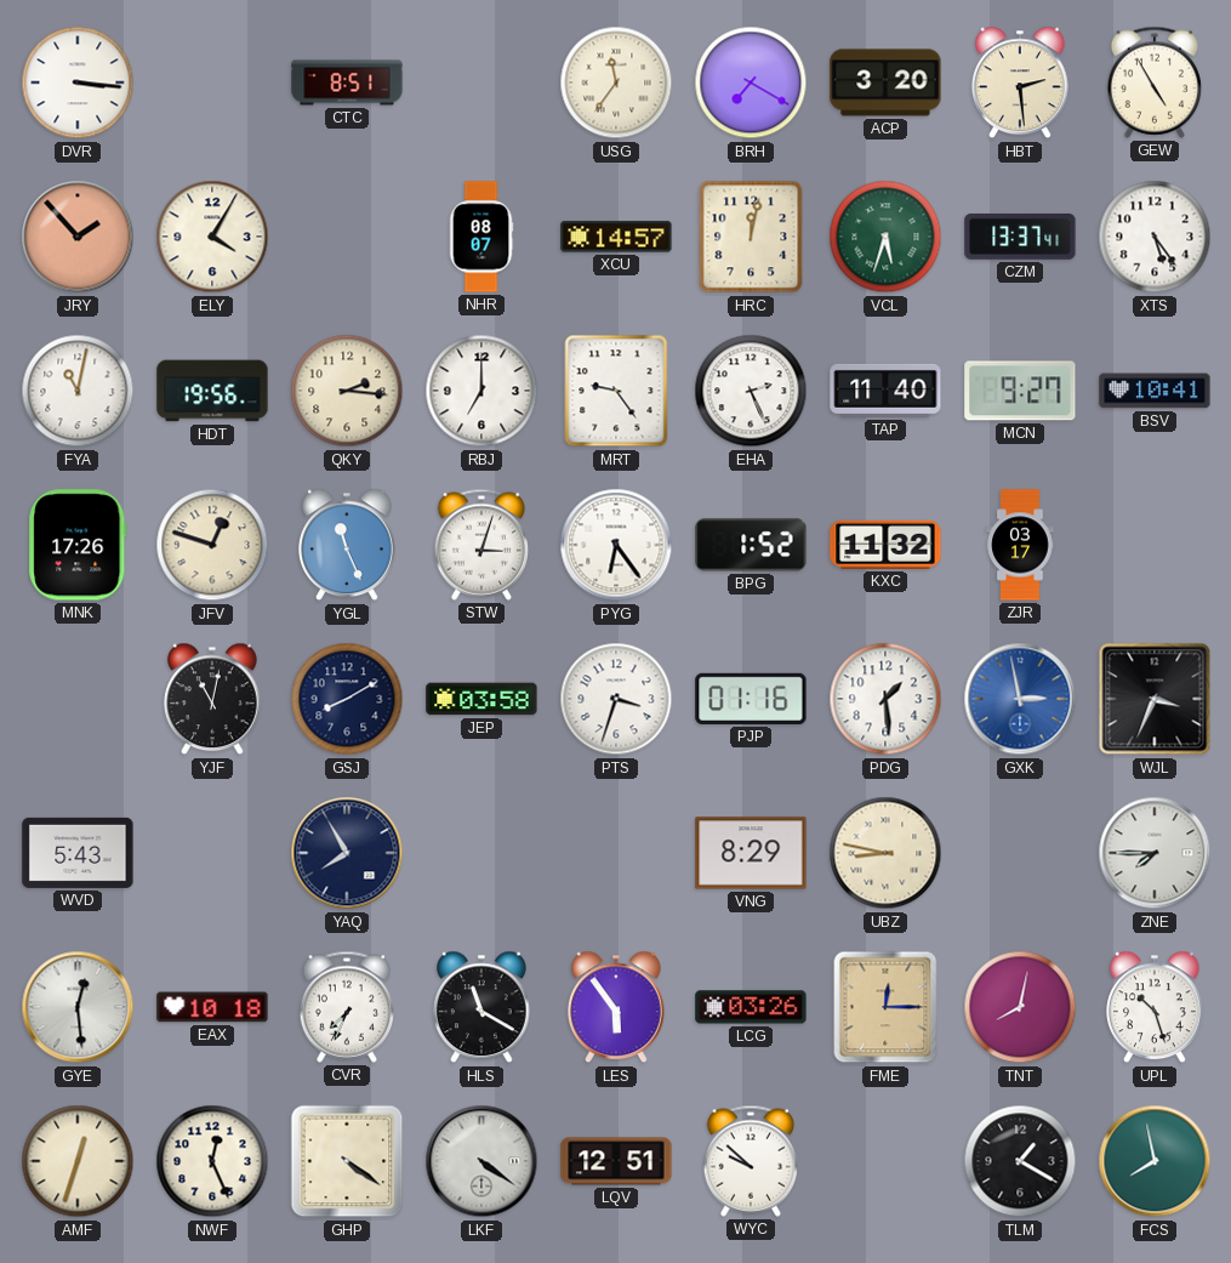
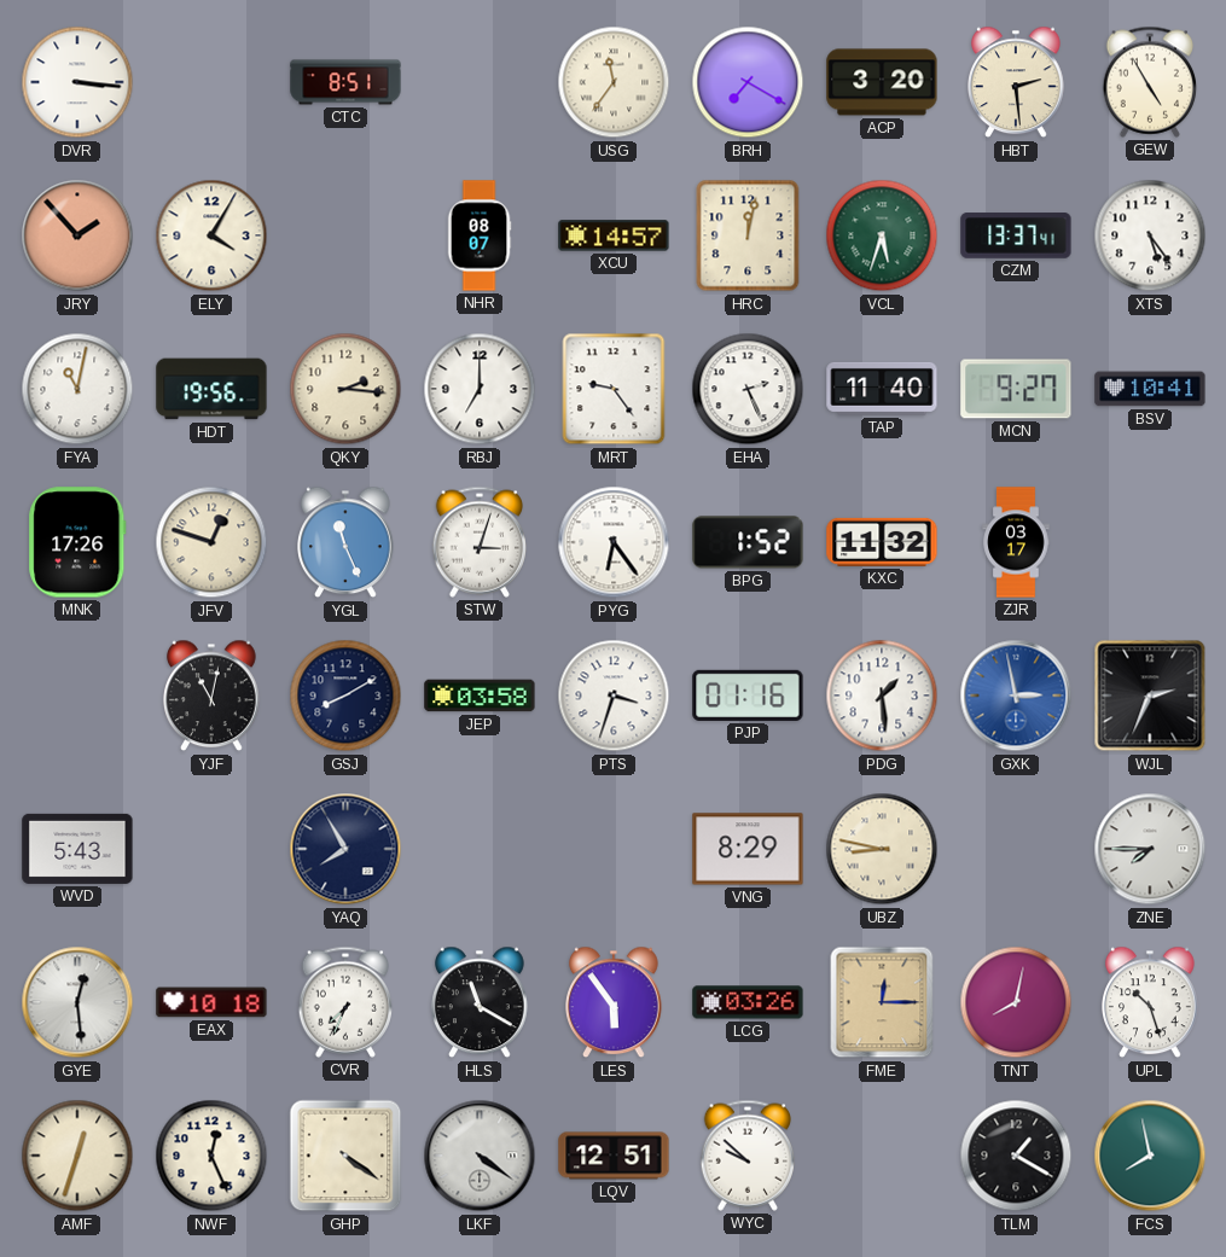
WJL: 3:34 -> 2:34
